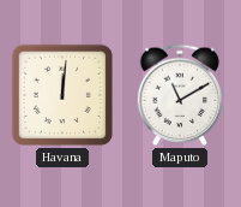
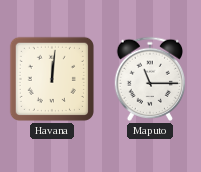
Maputo: 11:10 -> 11:15
